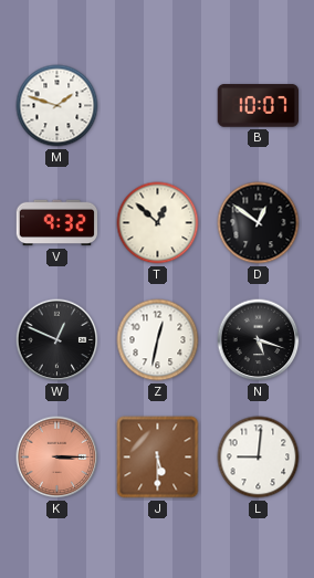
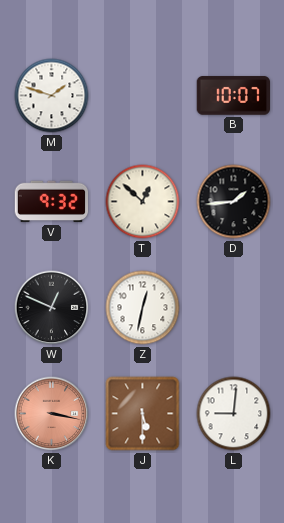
D: 12:51 -> 1:44
N: 5:18 -> none
K: 3:15 -> 3:17
